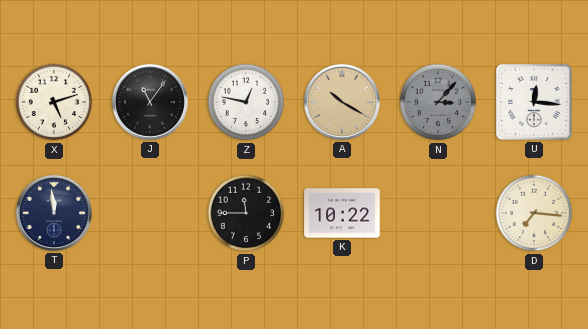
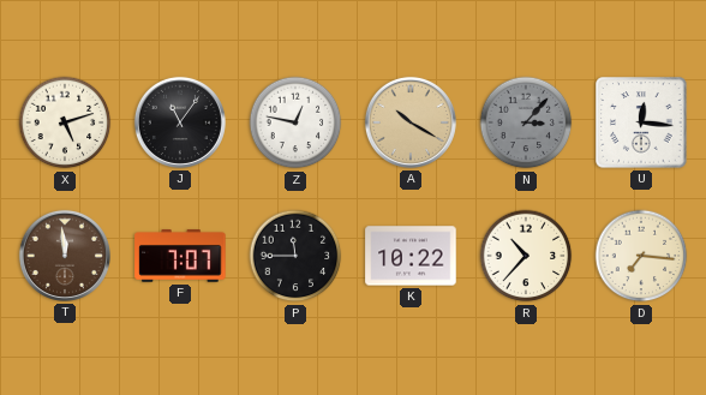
T dial: navy -> brown
F: none -> 7:07
R: none -> 10:37
